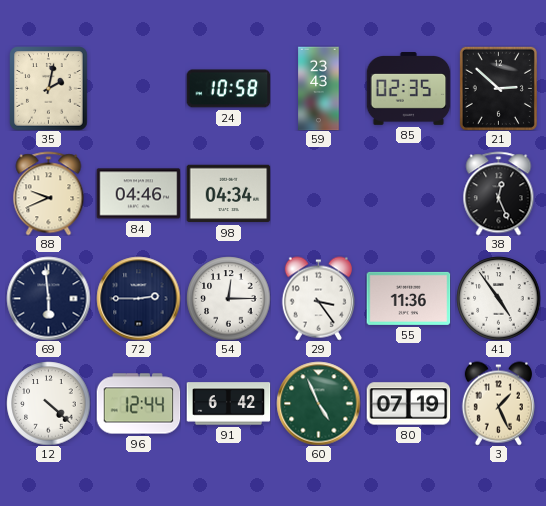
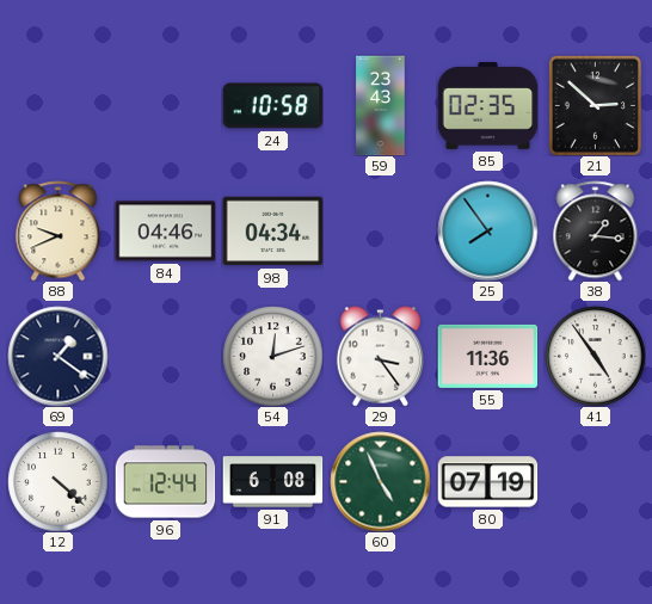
35: 2:02 -> none
25: none -> 7:54
38: 12:26 -> 1:16
69: 5:59 -> 1:21
72: 2:45 -> none
54: 12:15 -> 12:12
91: 6:42 -> 6:08
3: 1:26 -> none
